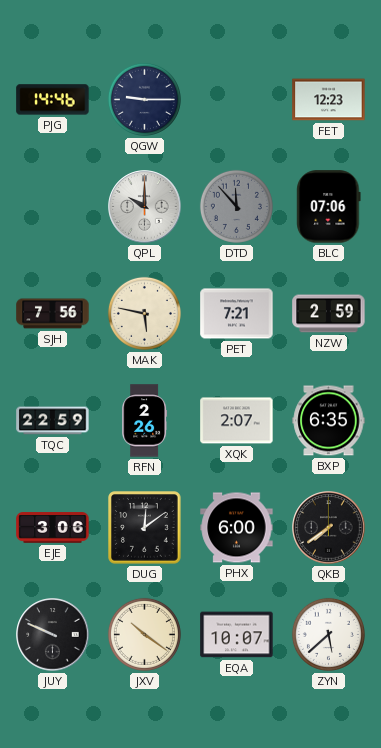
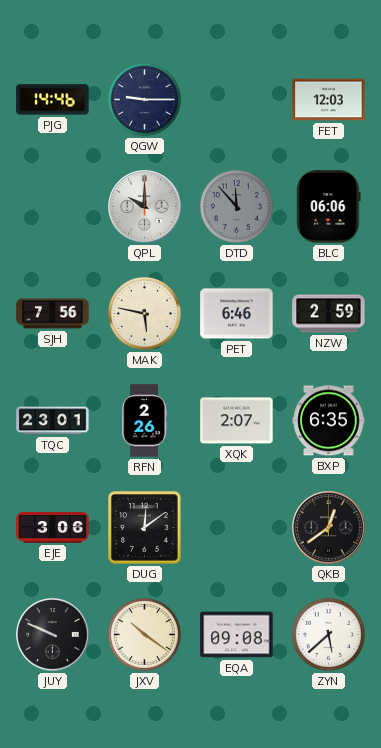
FET: 12:23 -> 12:03
BLC: 07:06 -> 06:06
PET: 7:21 -> 6:46
TQC: 22:59 -> 23:01
PHX: 6:00 -> none
QKB: 7:39 -> 12:39
EQA: 10:07 -> 09:08
